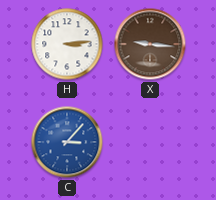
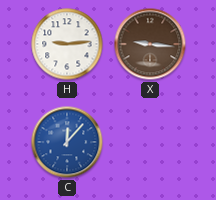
H: 3:14 -> 9:14
C: 3:07 -> 12:07
